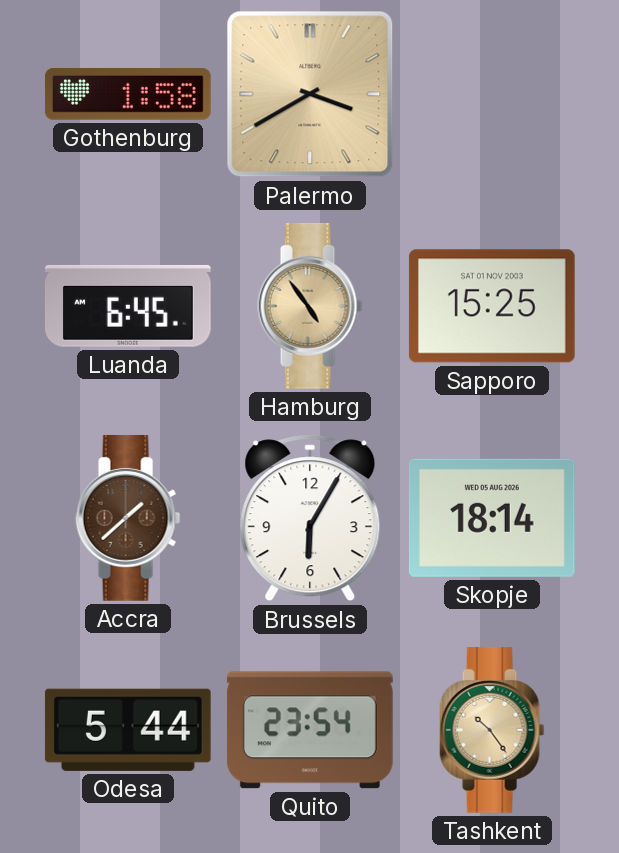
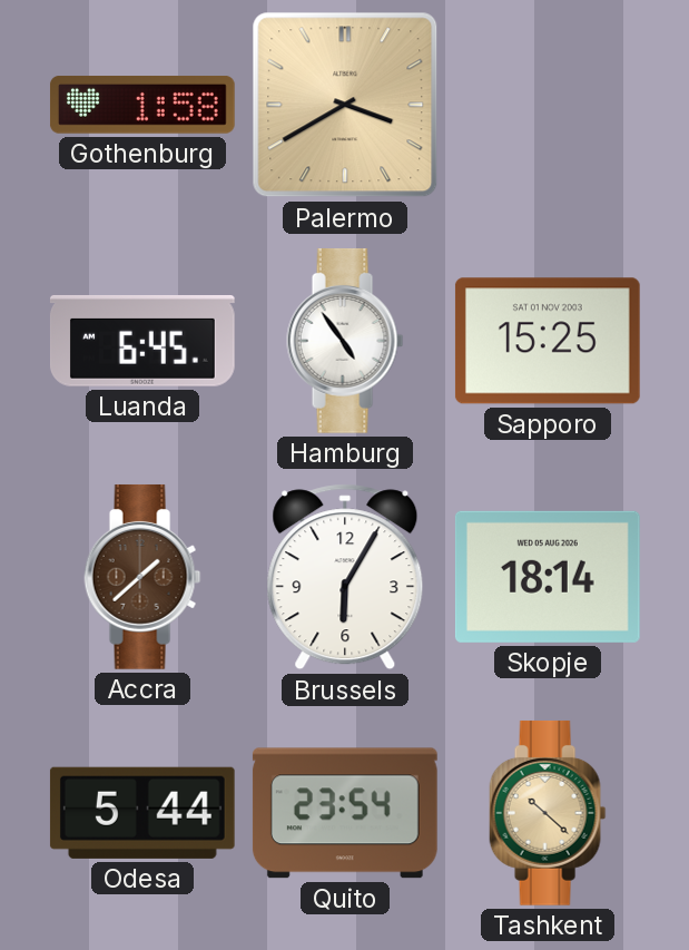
Hamburg dial: champagne -> white
Tashkent: 10:24 -> 10:22
